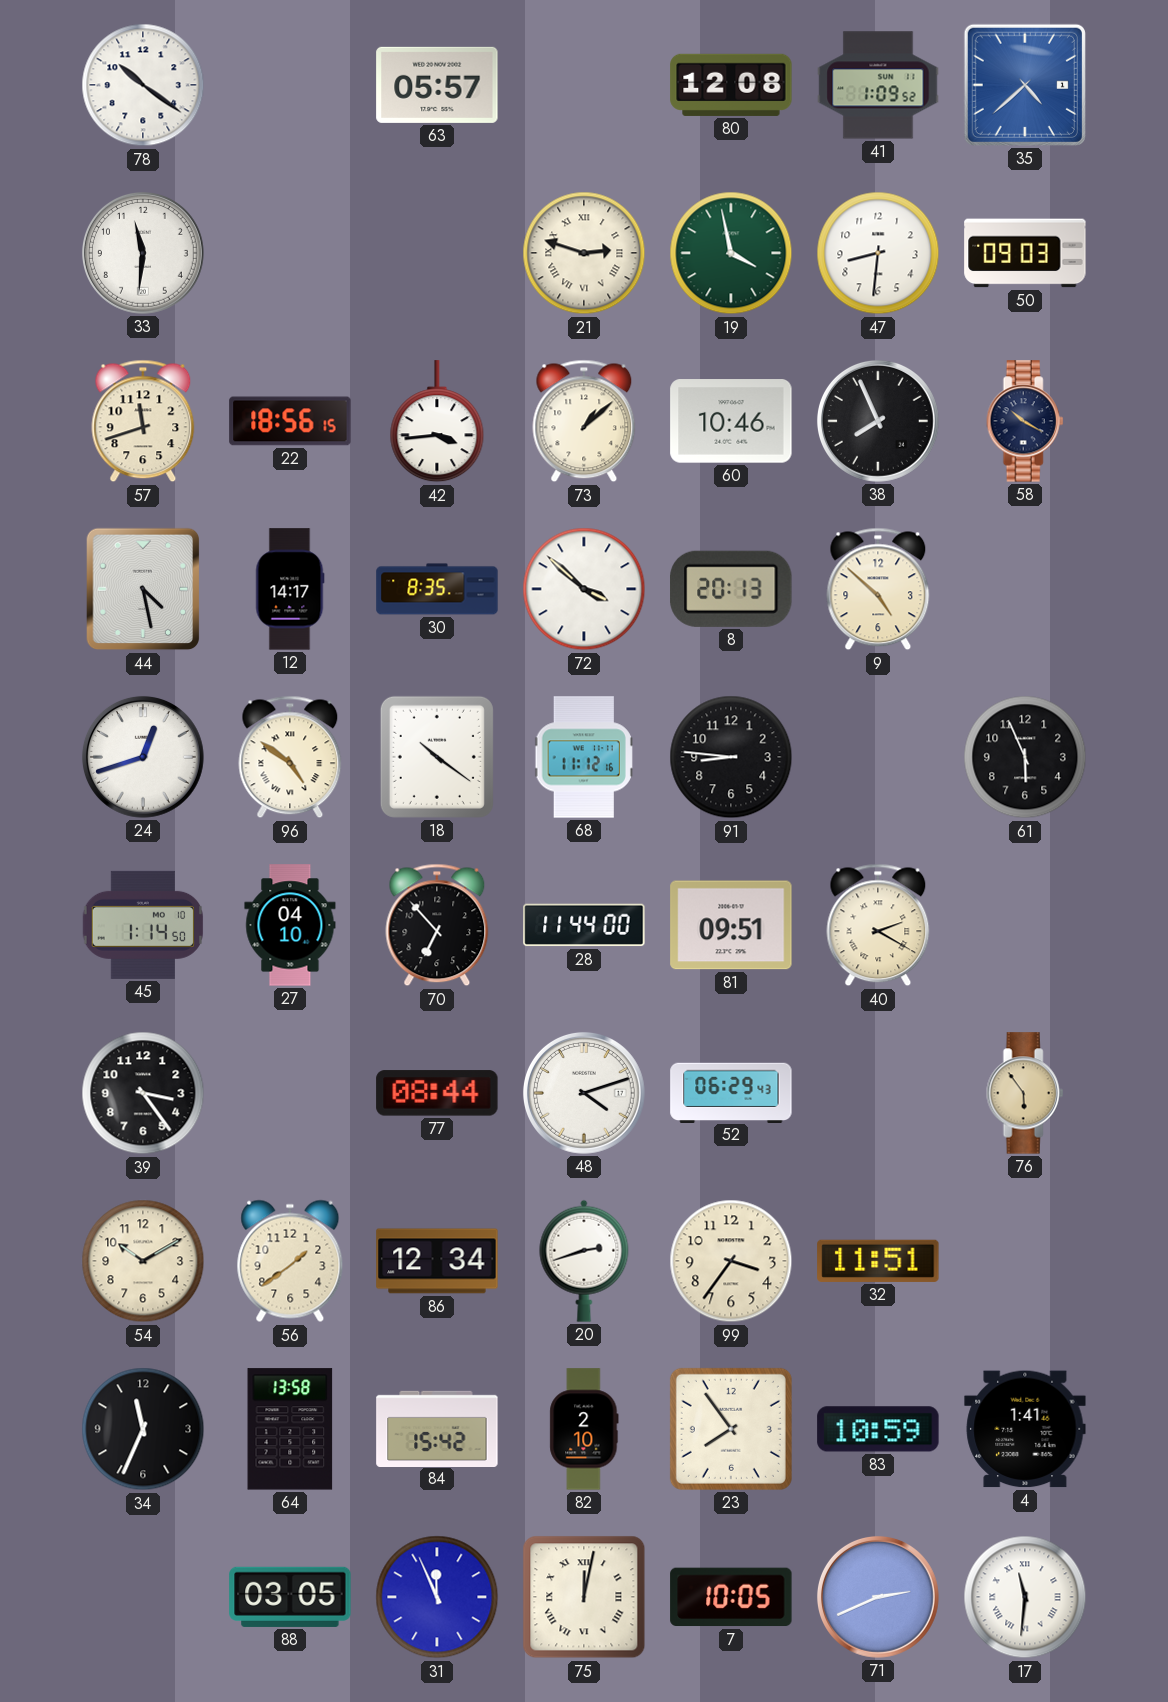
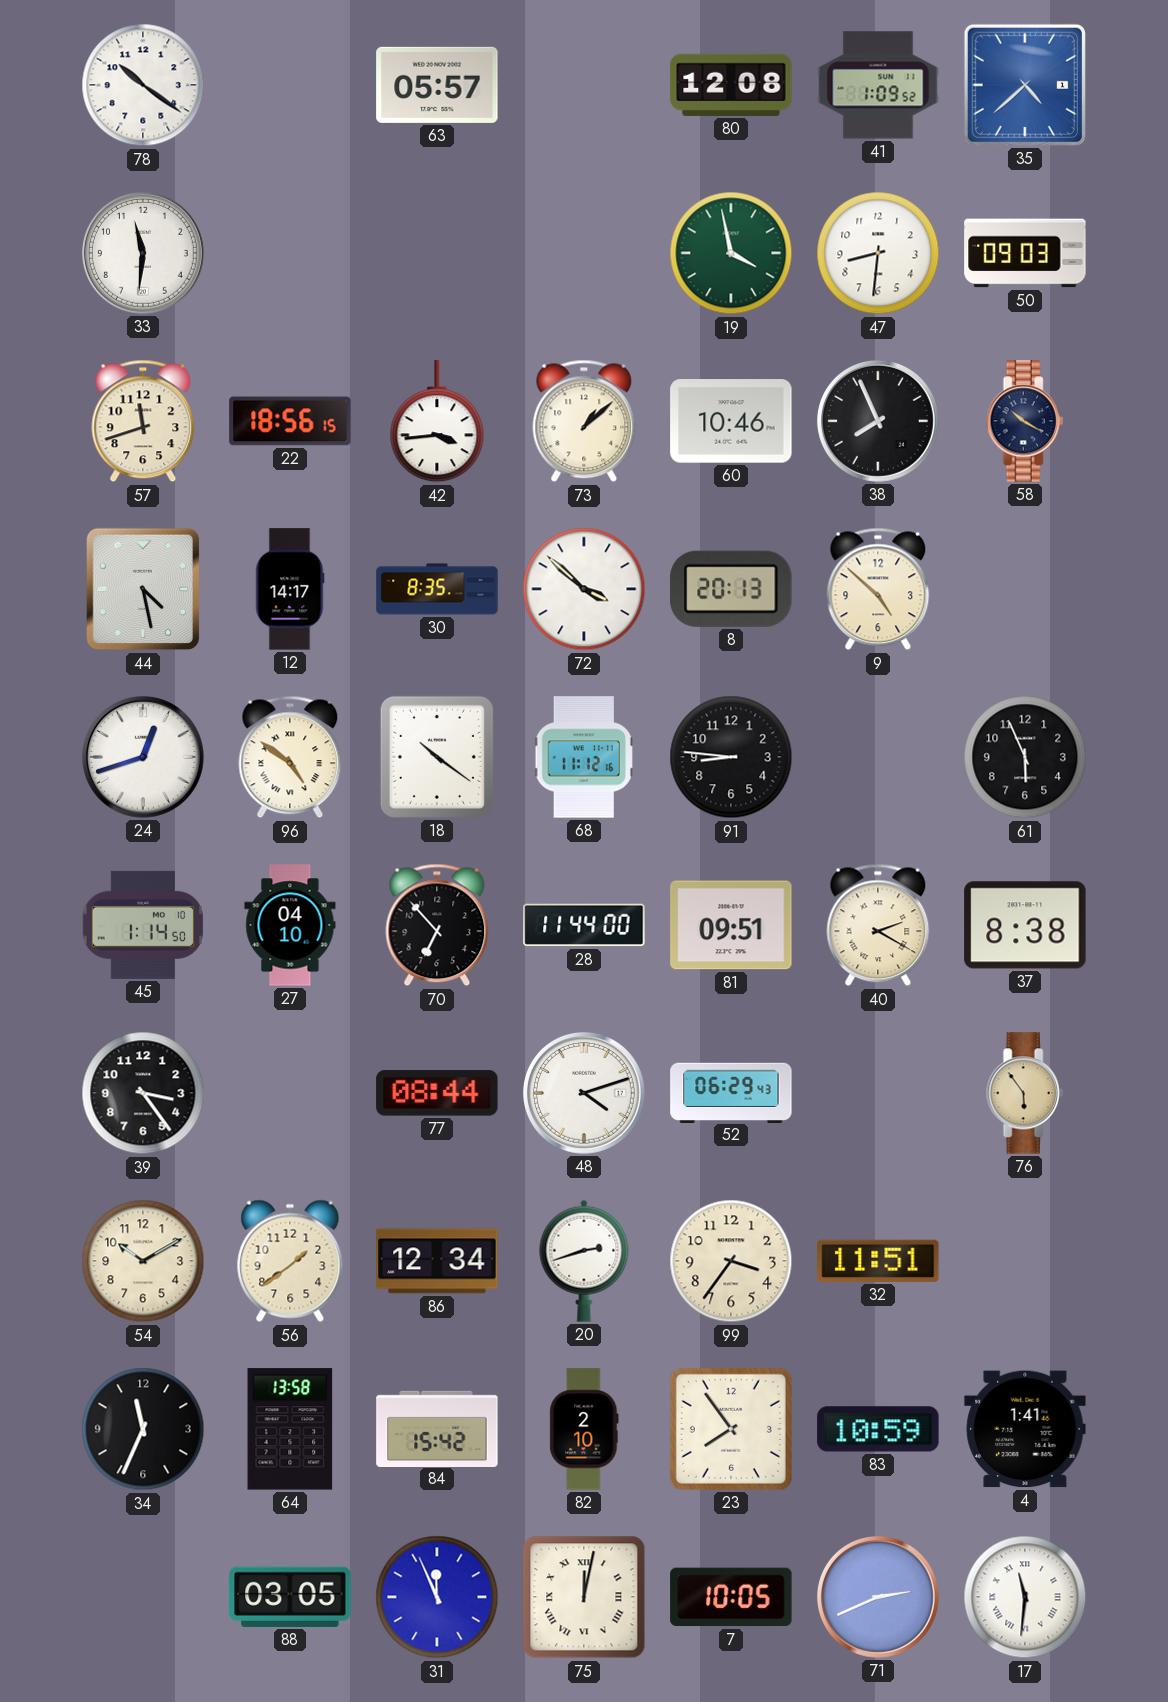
21: 2:48 -> none
37: none -> 8:38
